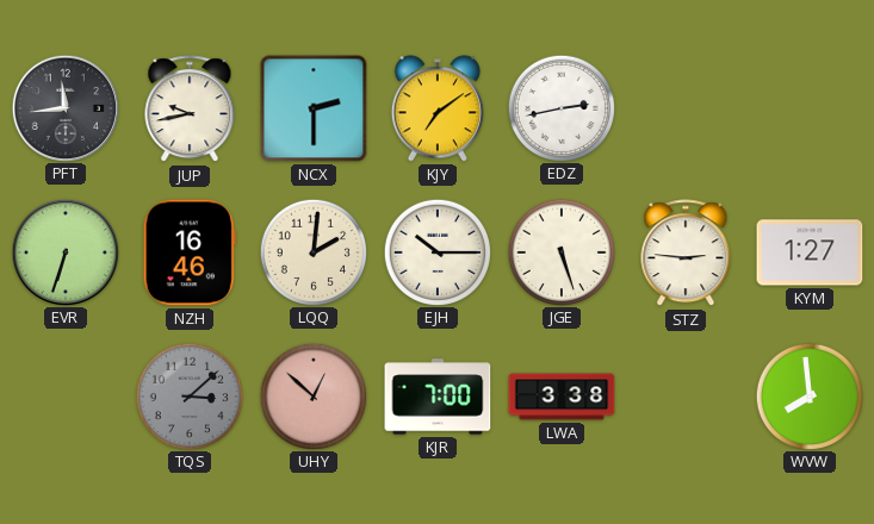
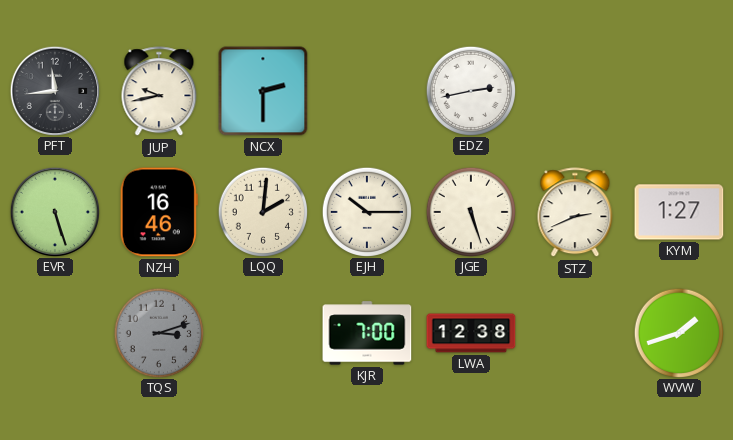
KJY: 7:09 -> none
EVR: 6:33 -> 5:27
STZ: 2:46 -> 2:41
TQS: 3:08 -> 3:12
UHY: 12:52 -> none
LWA: 3:38 -> 12:38
WVW: 7:59 -> 1:42
